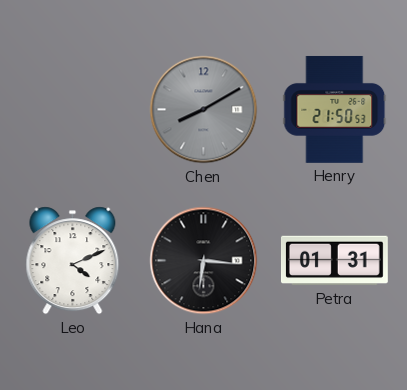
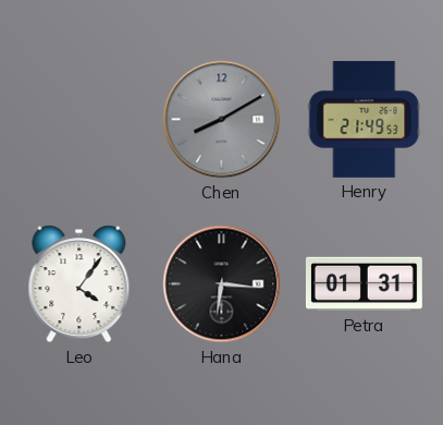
Henry: 21:50 -> 21:49
Leo: 4:11 -> 4:06
